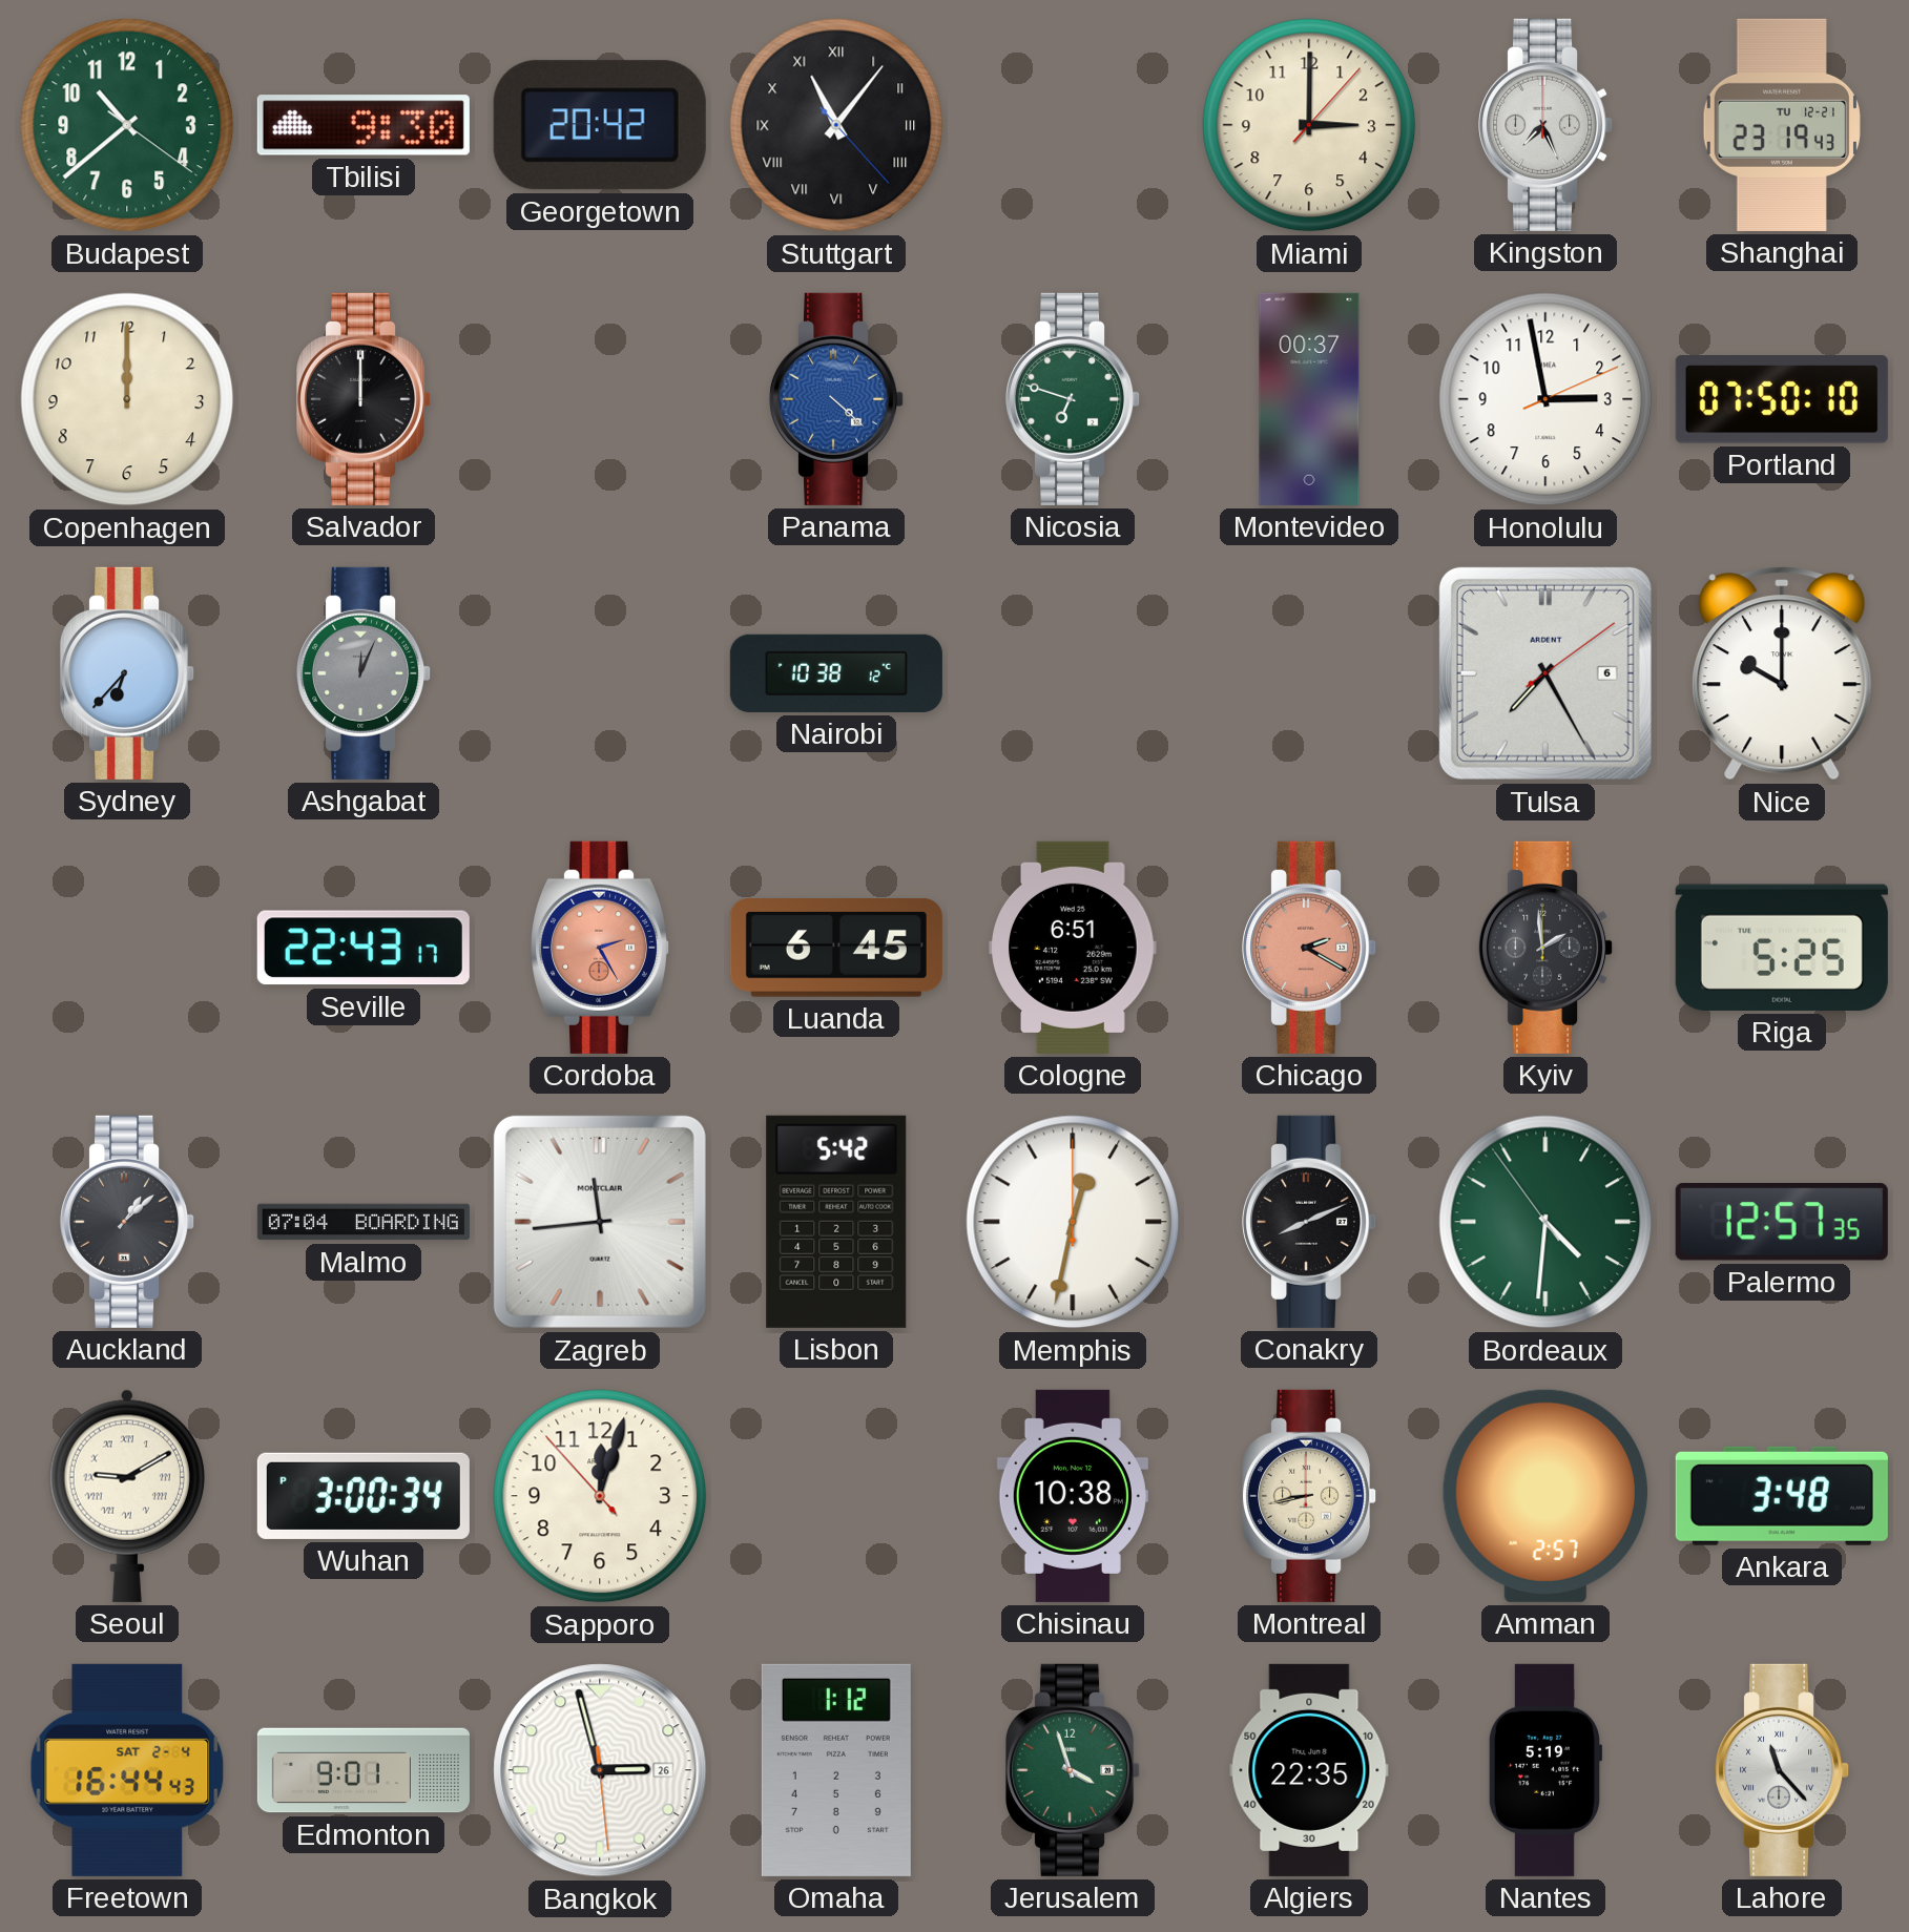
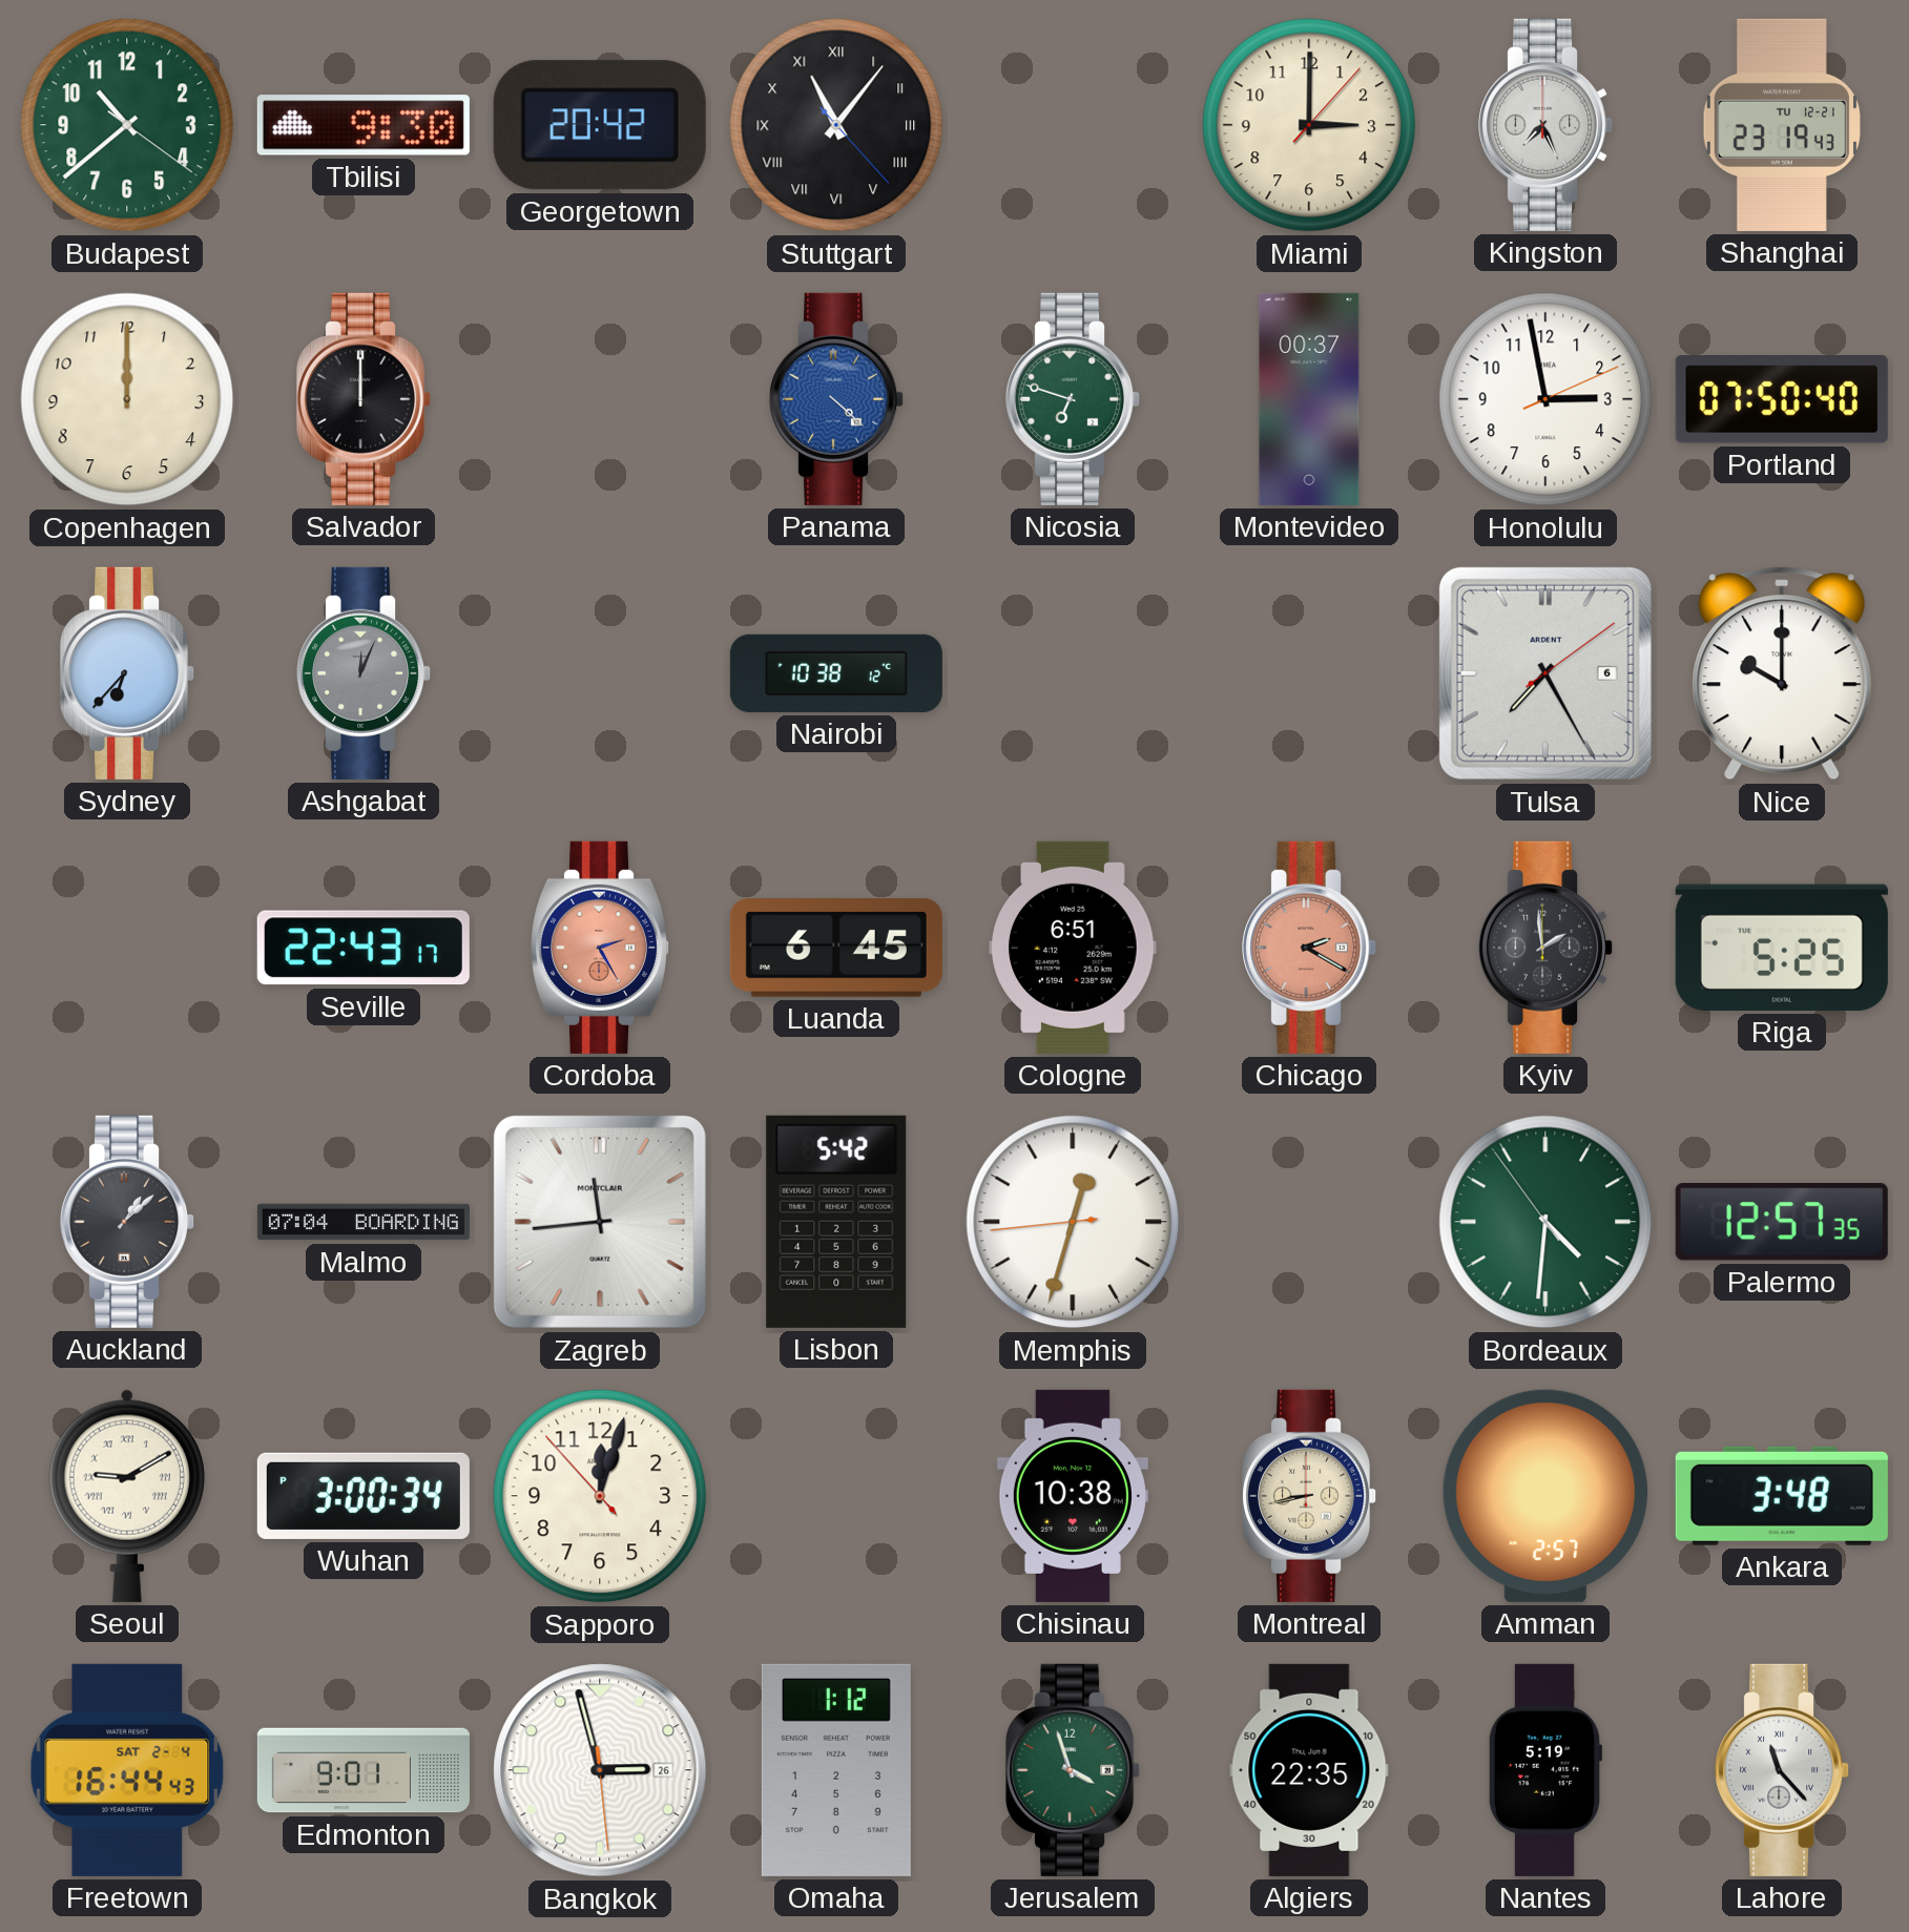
Portland: 07:50:10 -> 07:50:40
Memphis: 12:32:00 -> 12:32:44
Conakry: 8:11 -> none
